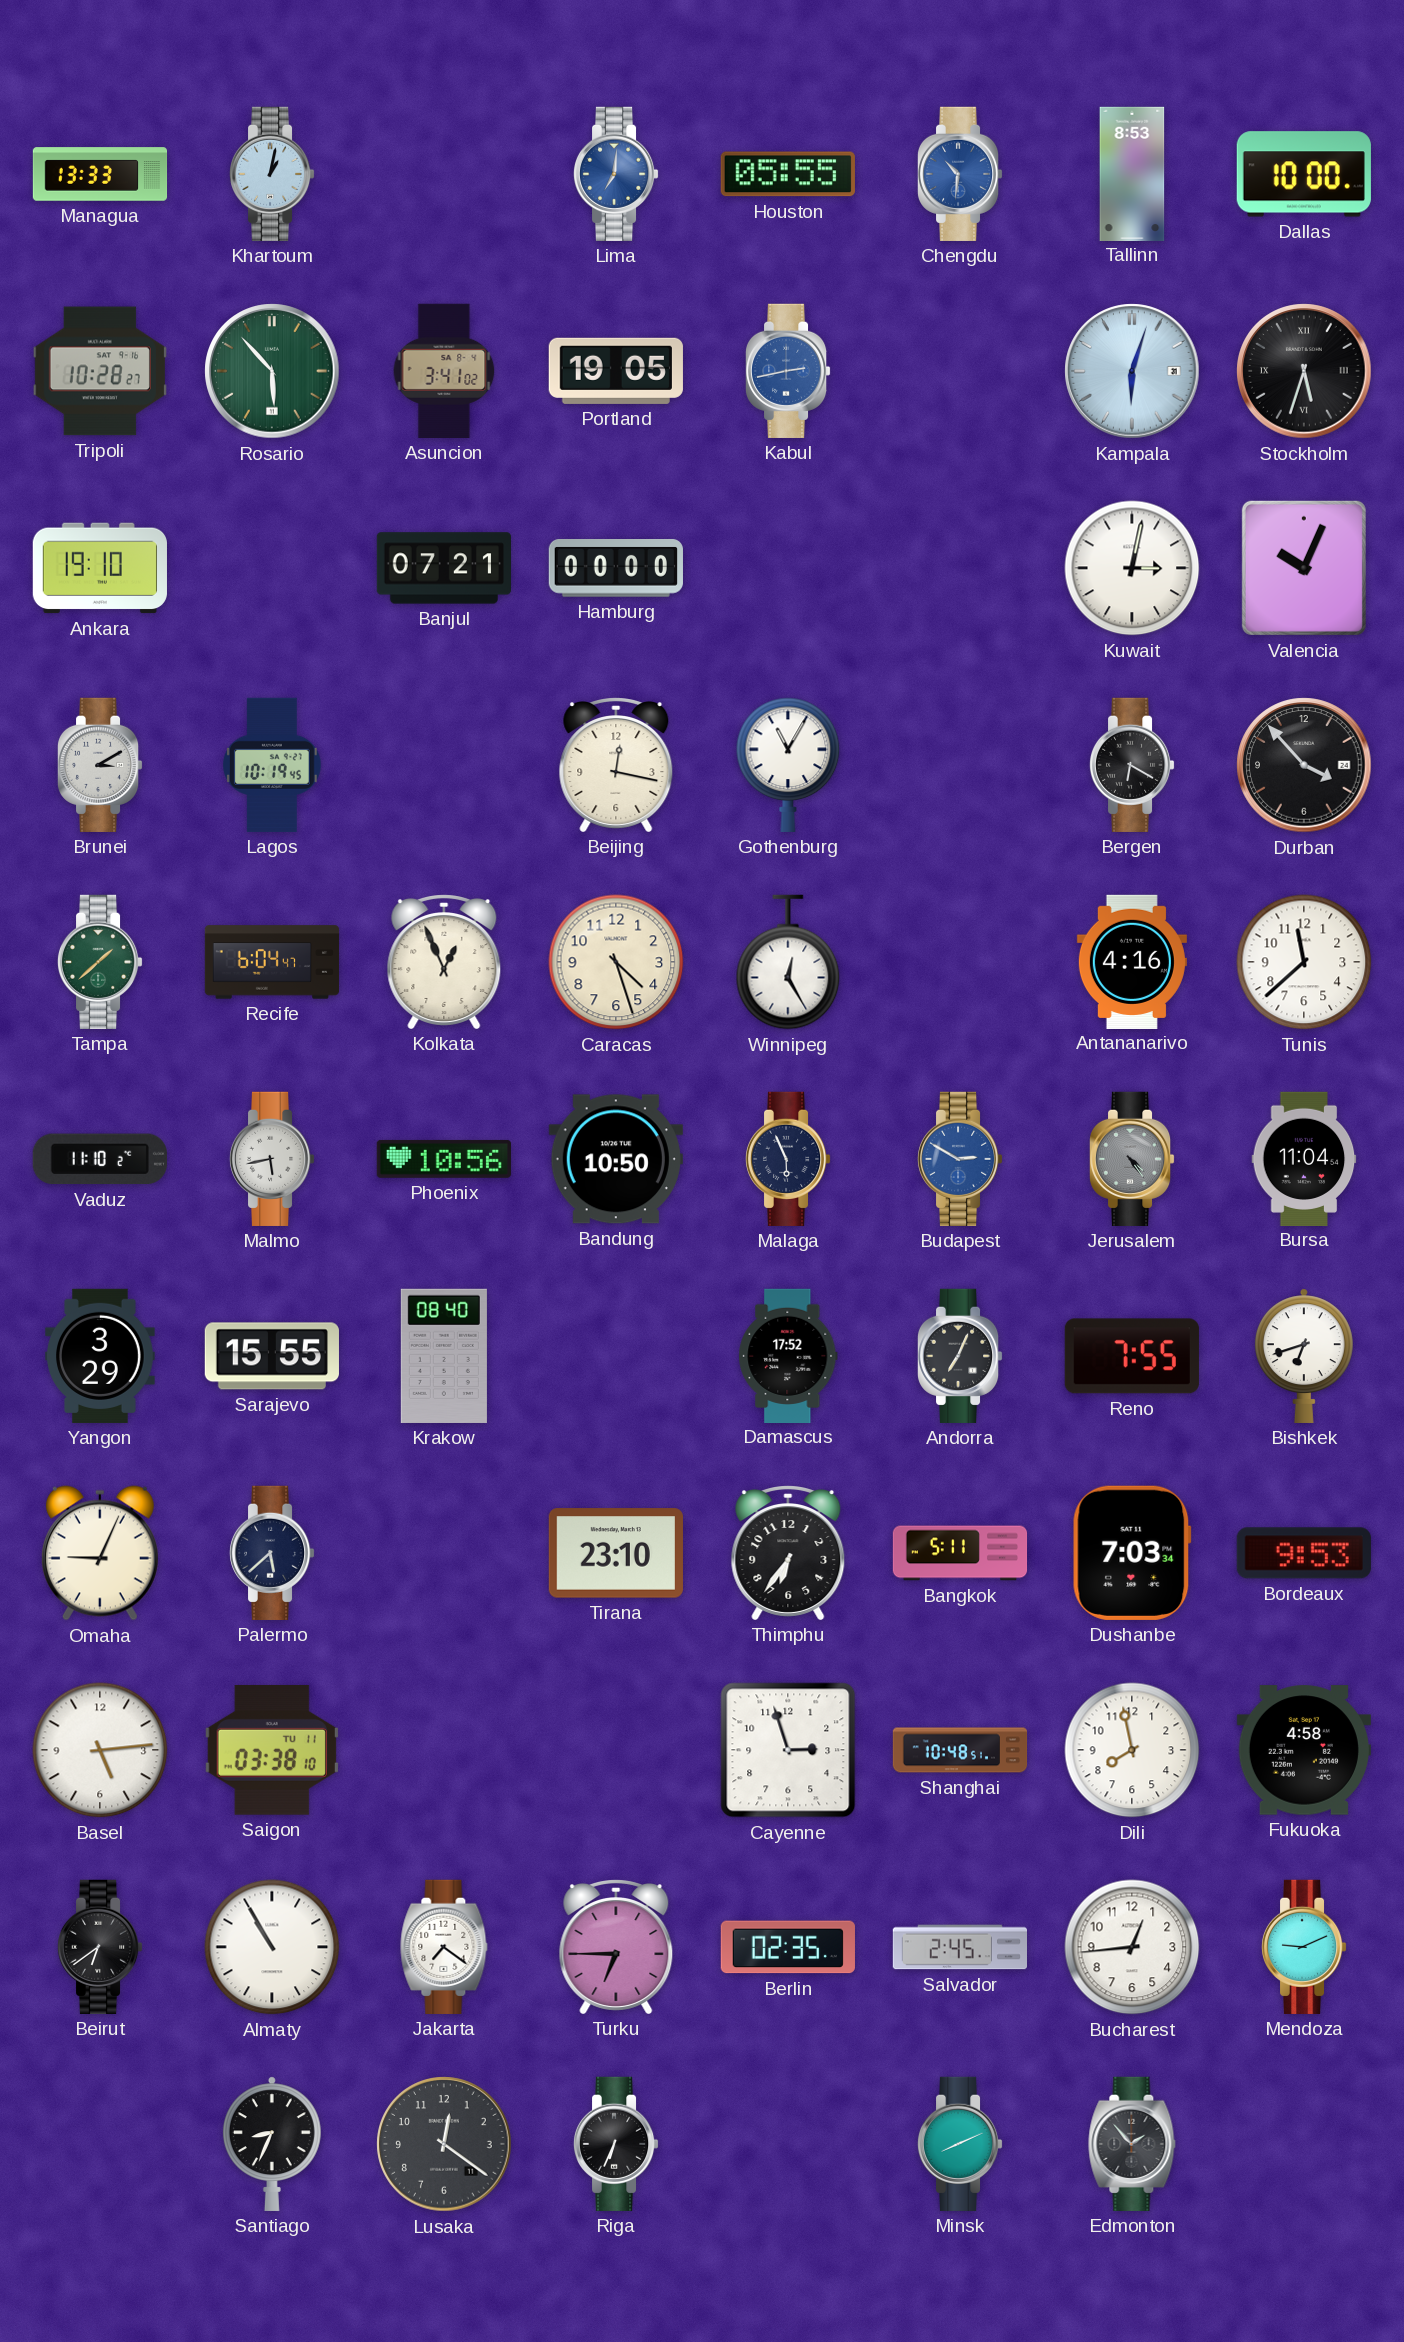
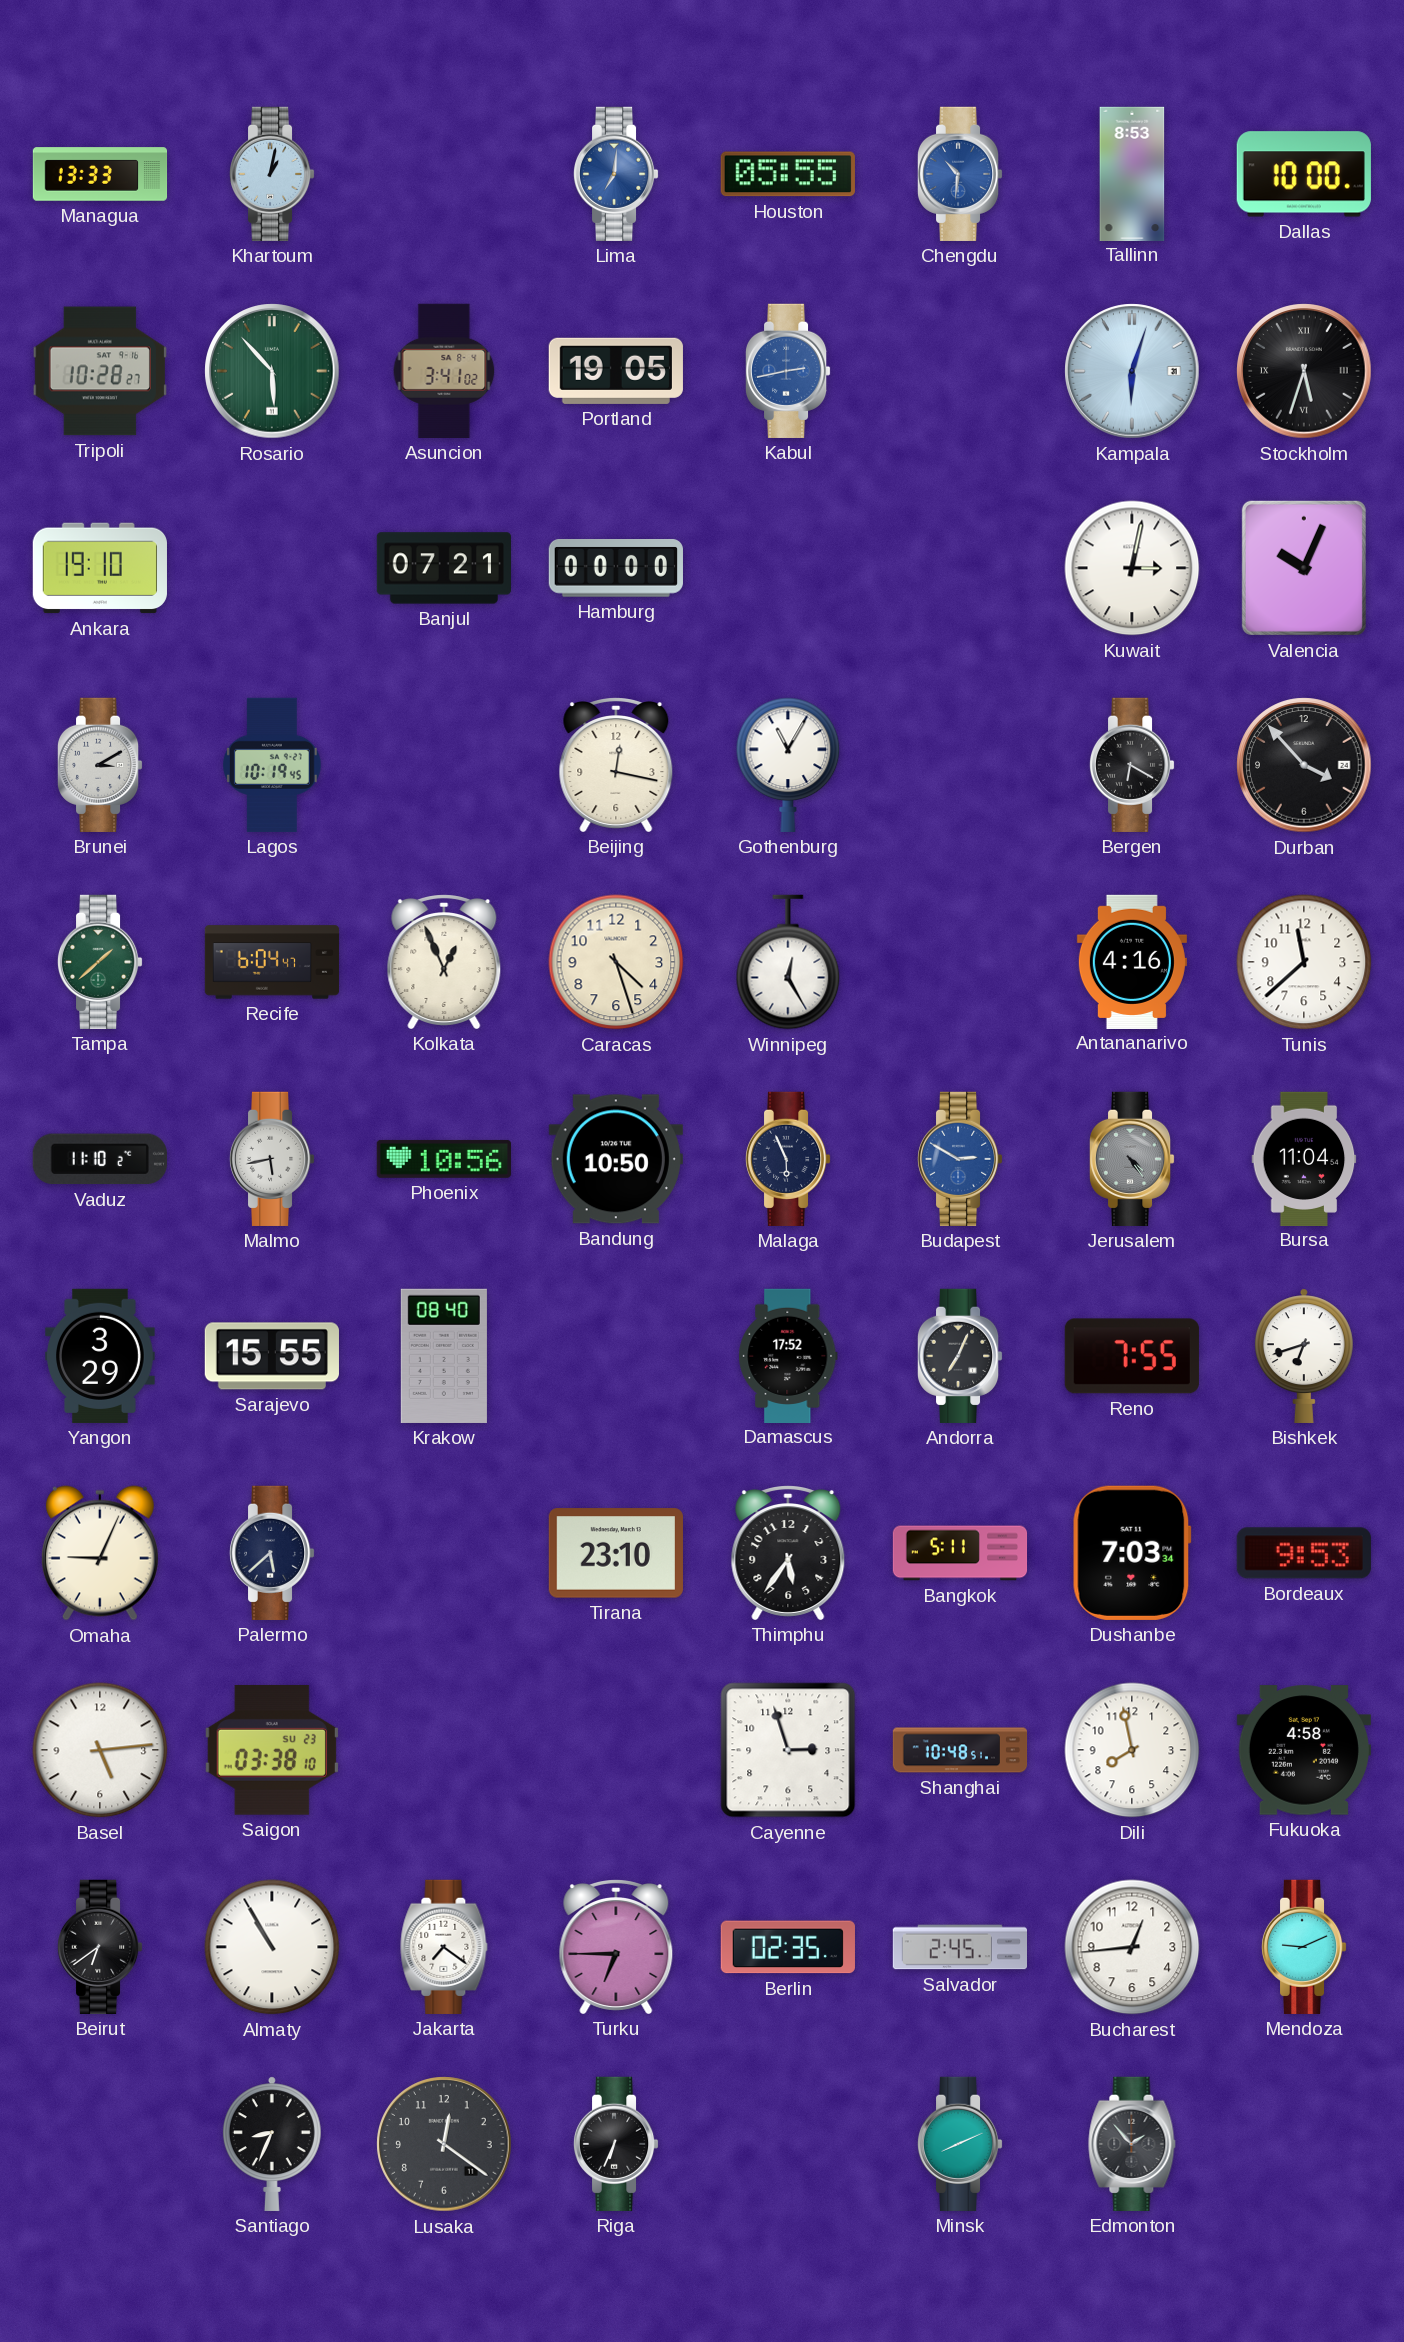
Thimphu: 6:36 -> 5:36
Saigon date: TU 11 -> SU 23
